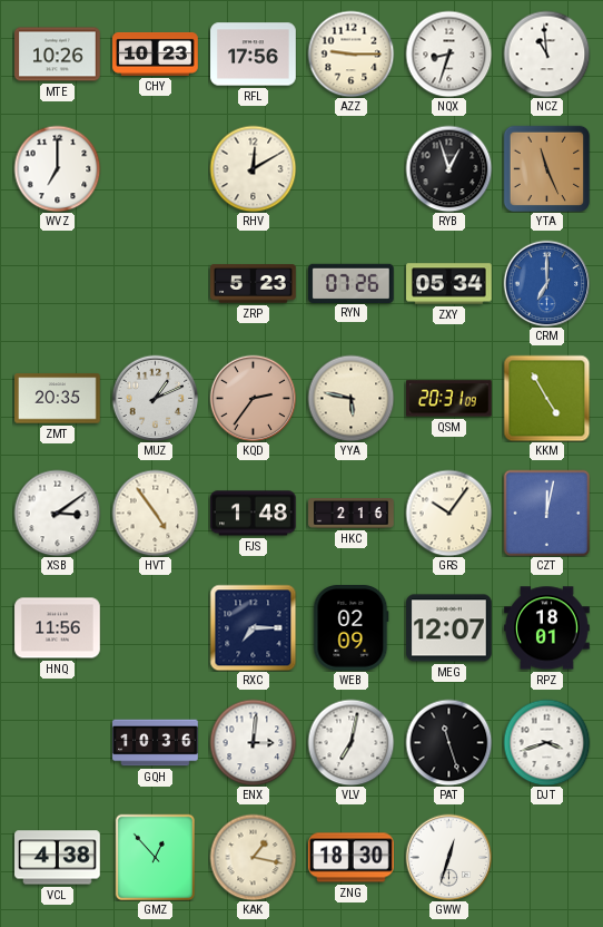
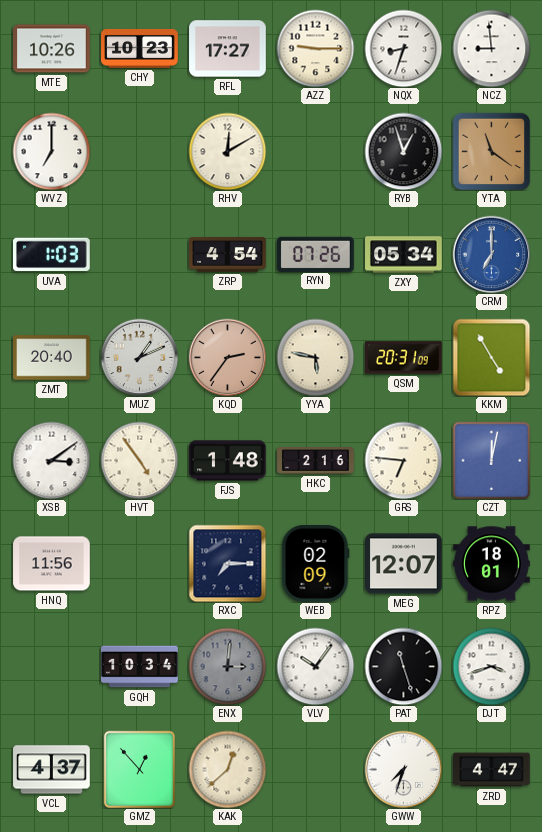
RFL: 17:56 -> 17:27
NCZ: 10:59 -> 8:59
YTA: 11:26 -> 11:21
UVA: none -> 1:03
ZRP: 5:23 -> 4:54
ZMT: 20:35 -> 20:40
GRS: 10:06 -> 6:46
GQH: 10:36 -> 10:34
ENX dial: white -> grey
VLV: 7:02 -> 10:06
VCL: 4:38 -> 4:37
KAK: 1:17 -> 12:38
ZNG: 18:30 -> none
GWW: 12:33 -> 7:33
ZRD: none -> 4:47
